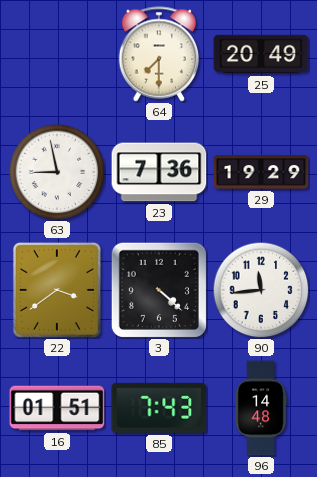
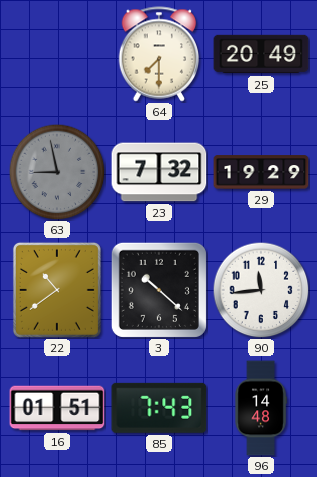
63 dial: white -> grey
23: 7:36 -> 7:32
22: 3:39 -> 10:39
3: 4:22 -> 10:22
